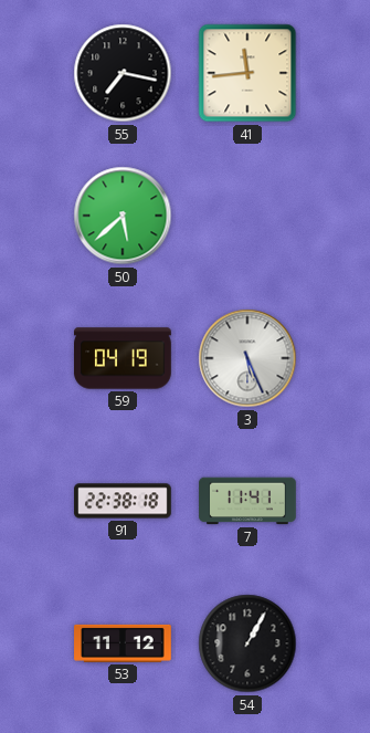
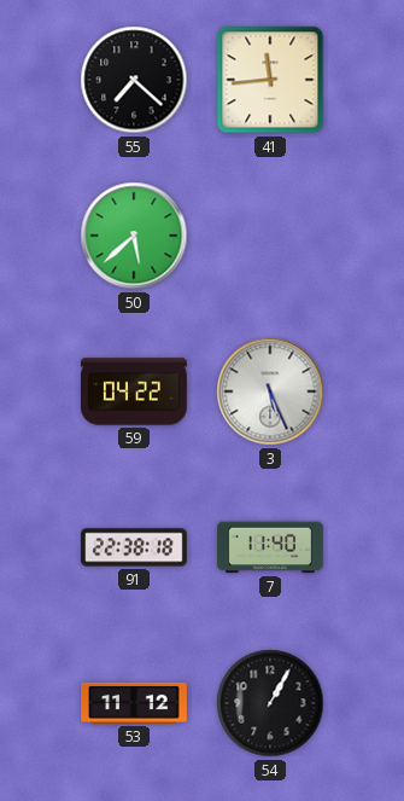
55: 7:17 -> 7:22
59: 04:19 -> 04:22
7: 11:41 -> 11:40
